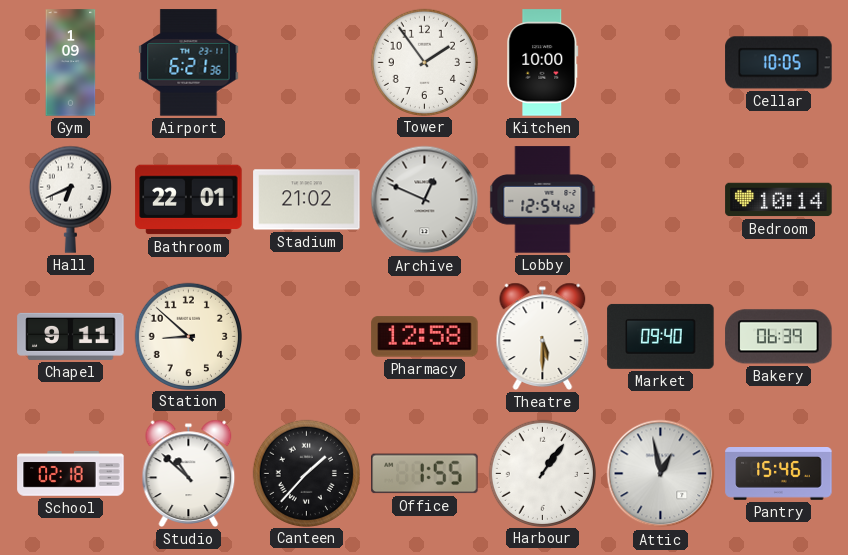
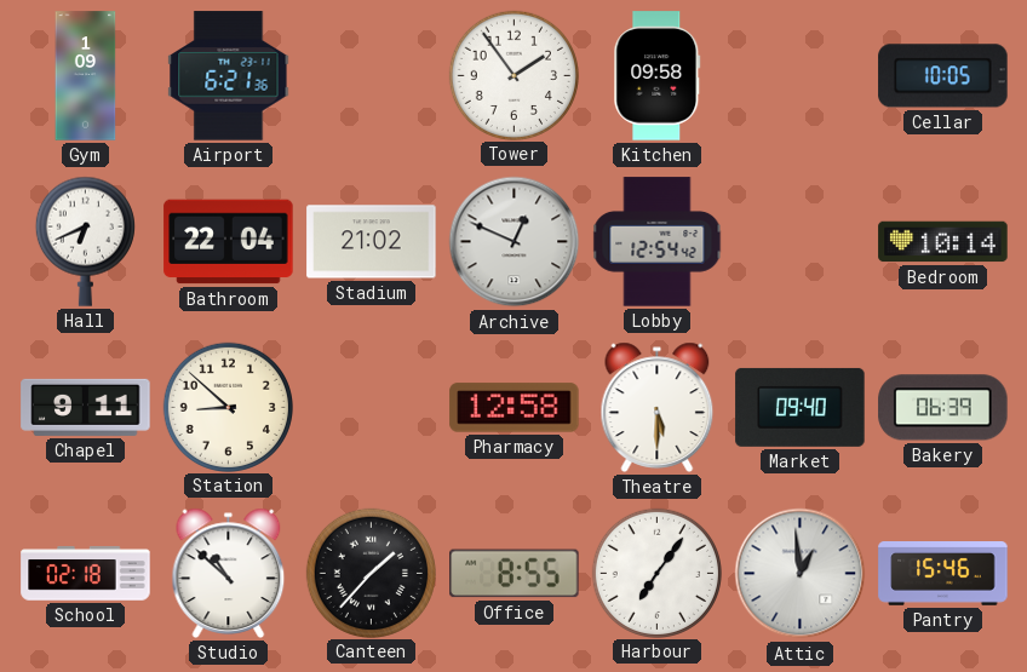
Kitchen: 10:00 -> 09:58
Bathroom: 22:01 -> 22:04
Office: 1:55 -> 8:55
Harbour: 1:06 -> 7:06
Attic: 12:58 -> 12:59
